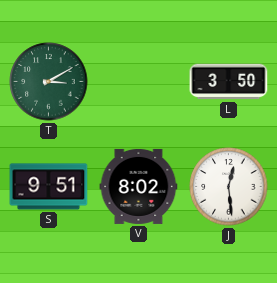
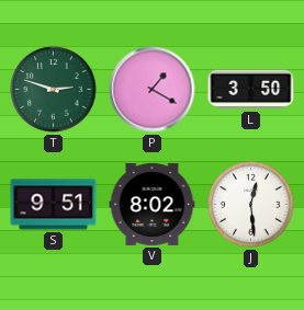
T: 3:10 -> 2:48
P: none -> 1:20
